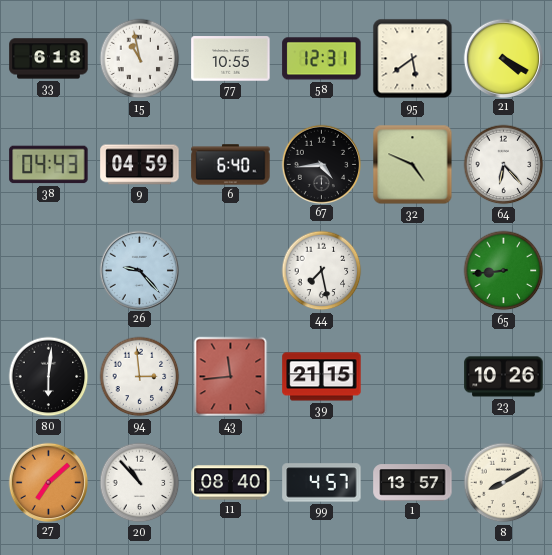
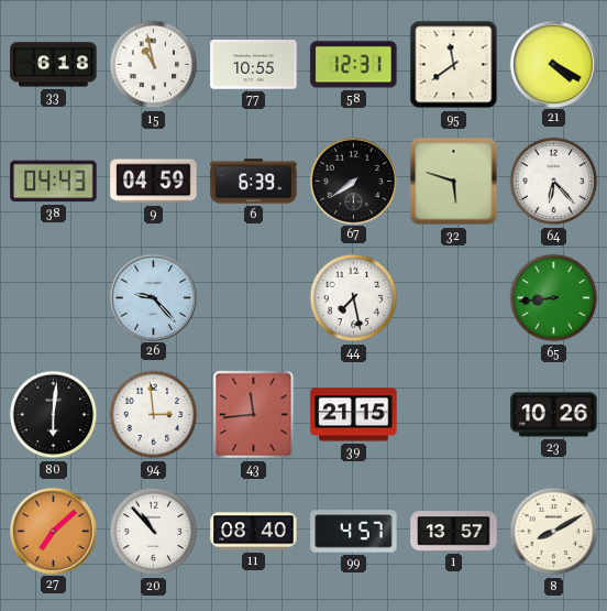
95: 5:39 -> 11:39
6: 6:40 -> 6:39
67: 4:44 -> 7:39
32: 4:49 -> 5:48
